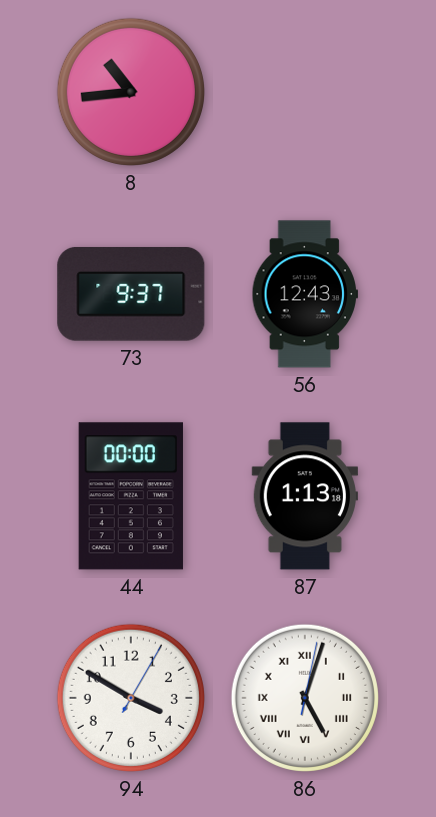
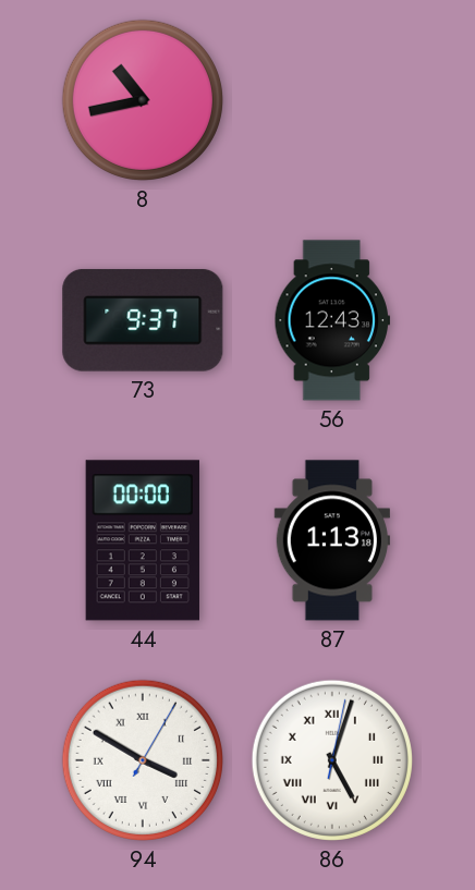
8: 10:44 -> 10:43
94 numerals: Arabic -> Roman
